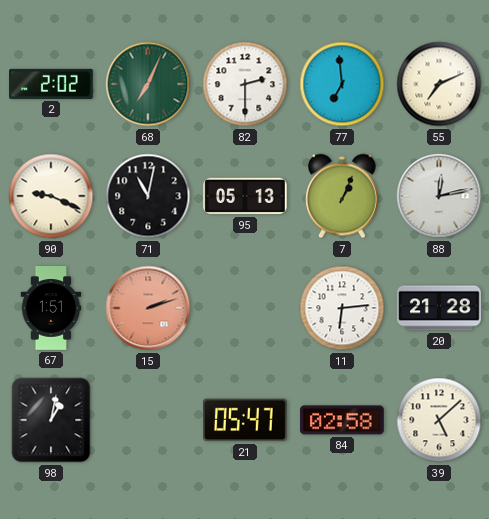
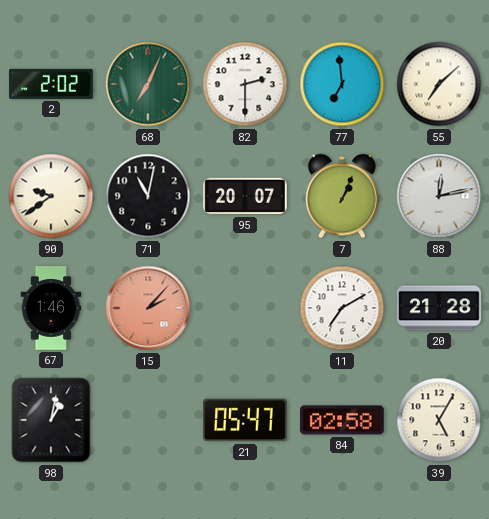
55: 7:11 -> 7:08
90: 9:19 -> 9:39
95: 05:13 -> 20:07
67: 1:51 -> 1:46
15: 2:12 -> 2:07
11: 6:14 -> 7:10
39: 5:08 -> 5:05
